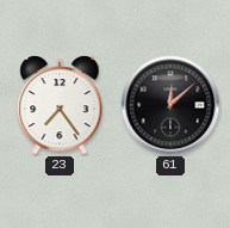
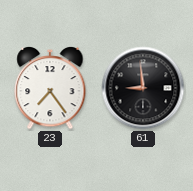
61: 12:08 -> 8:59
